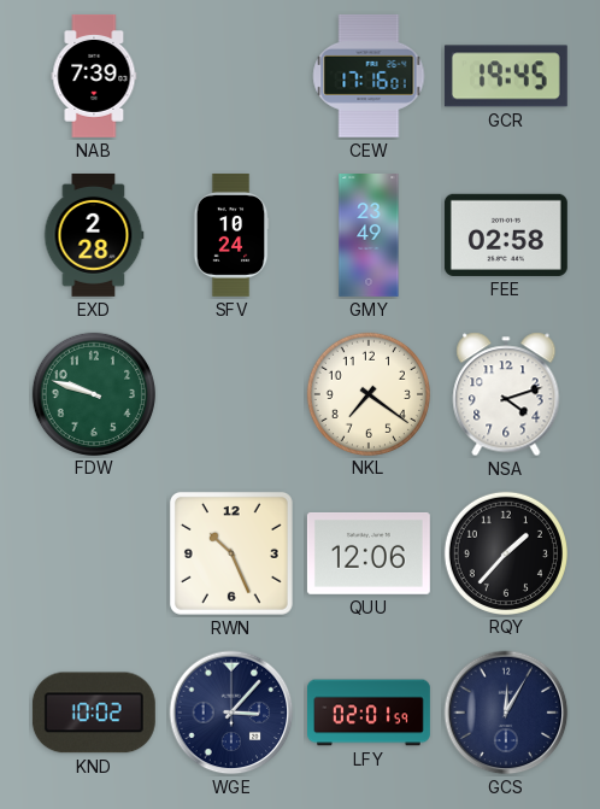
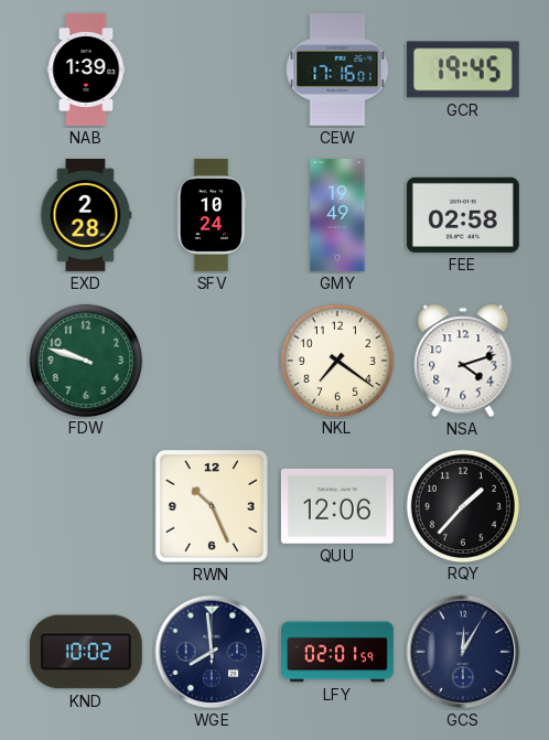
NAB: 7:39 -> 1:39
GMY: 23:49 -> 19:49
WGE: 3:07 -> 7:59
